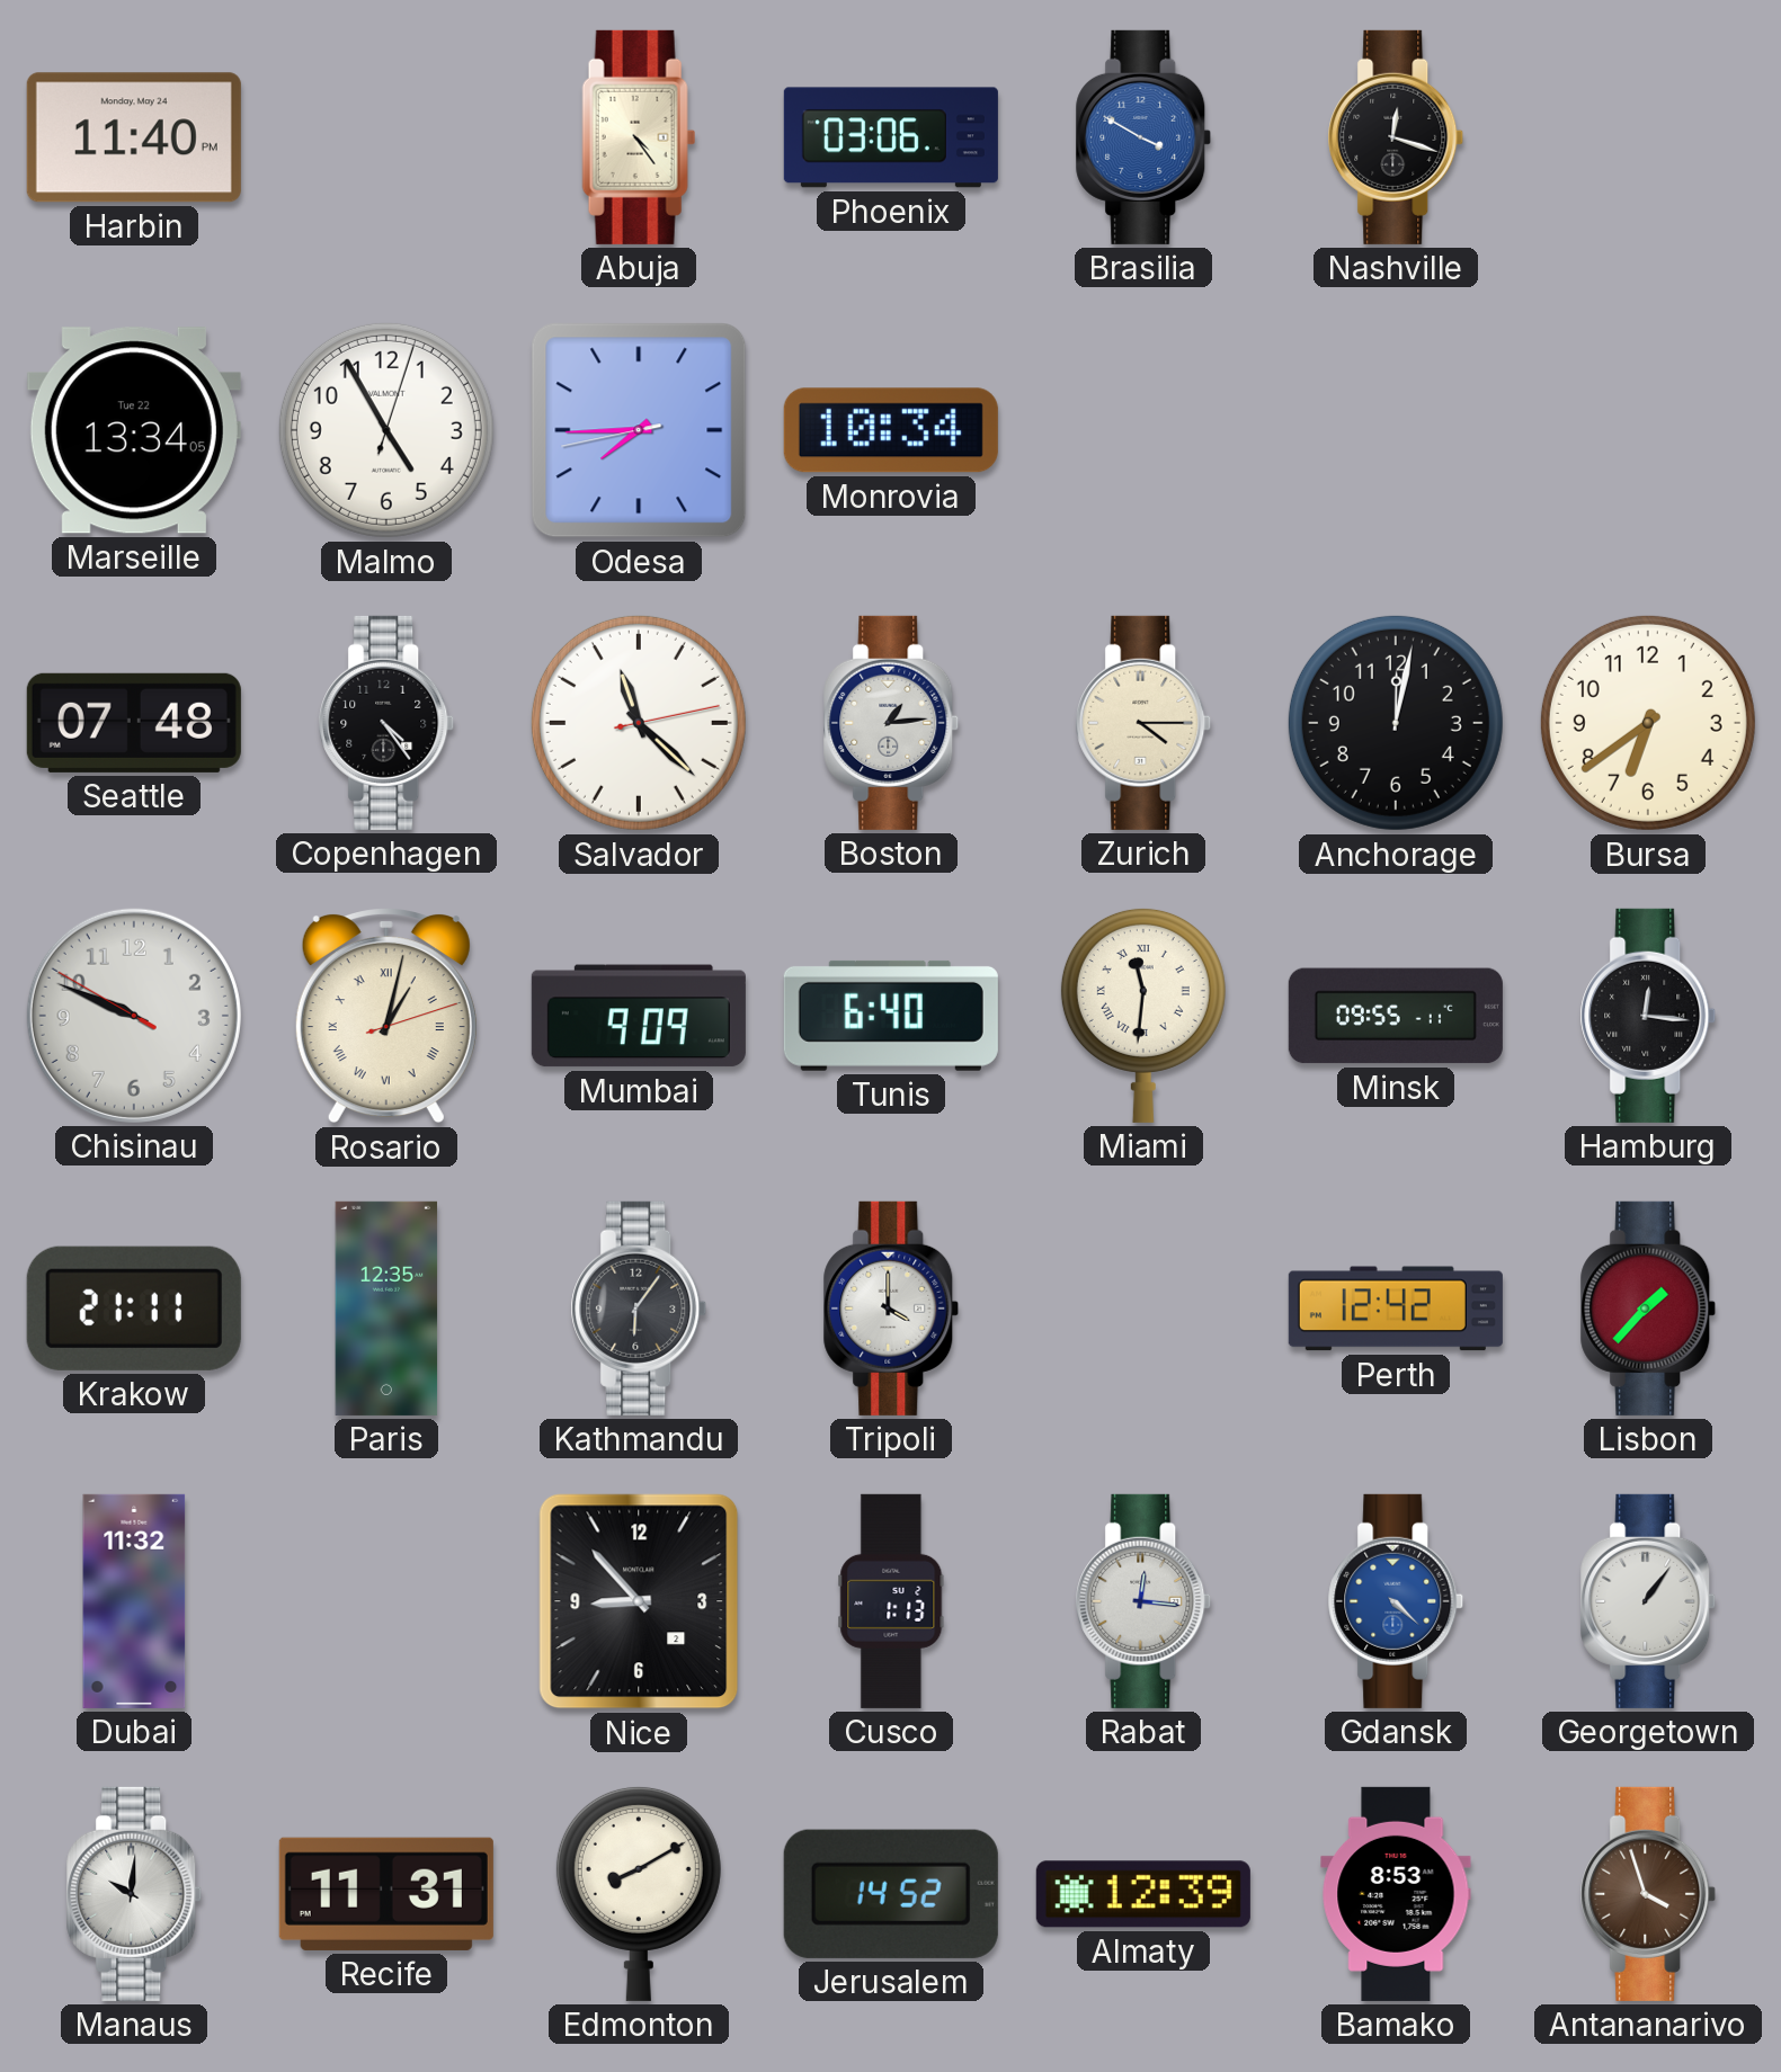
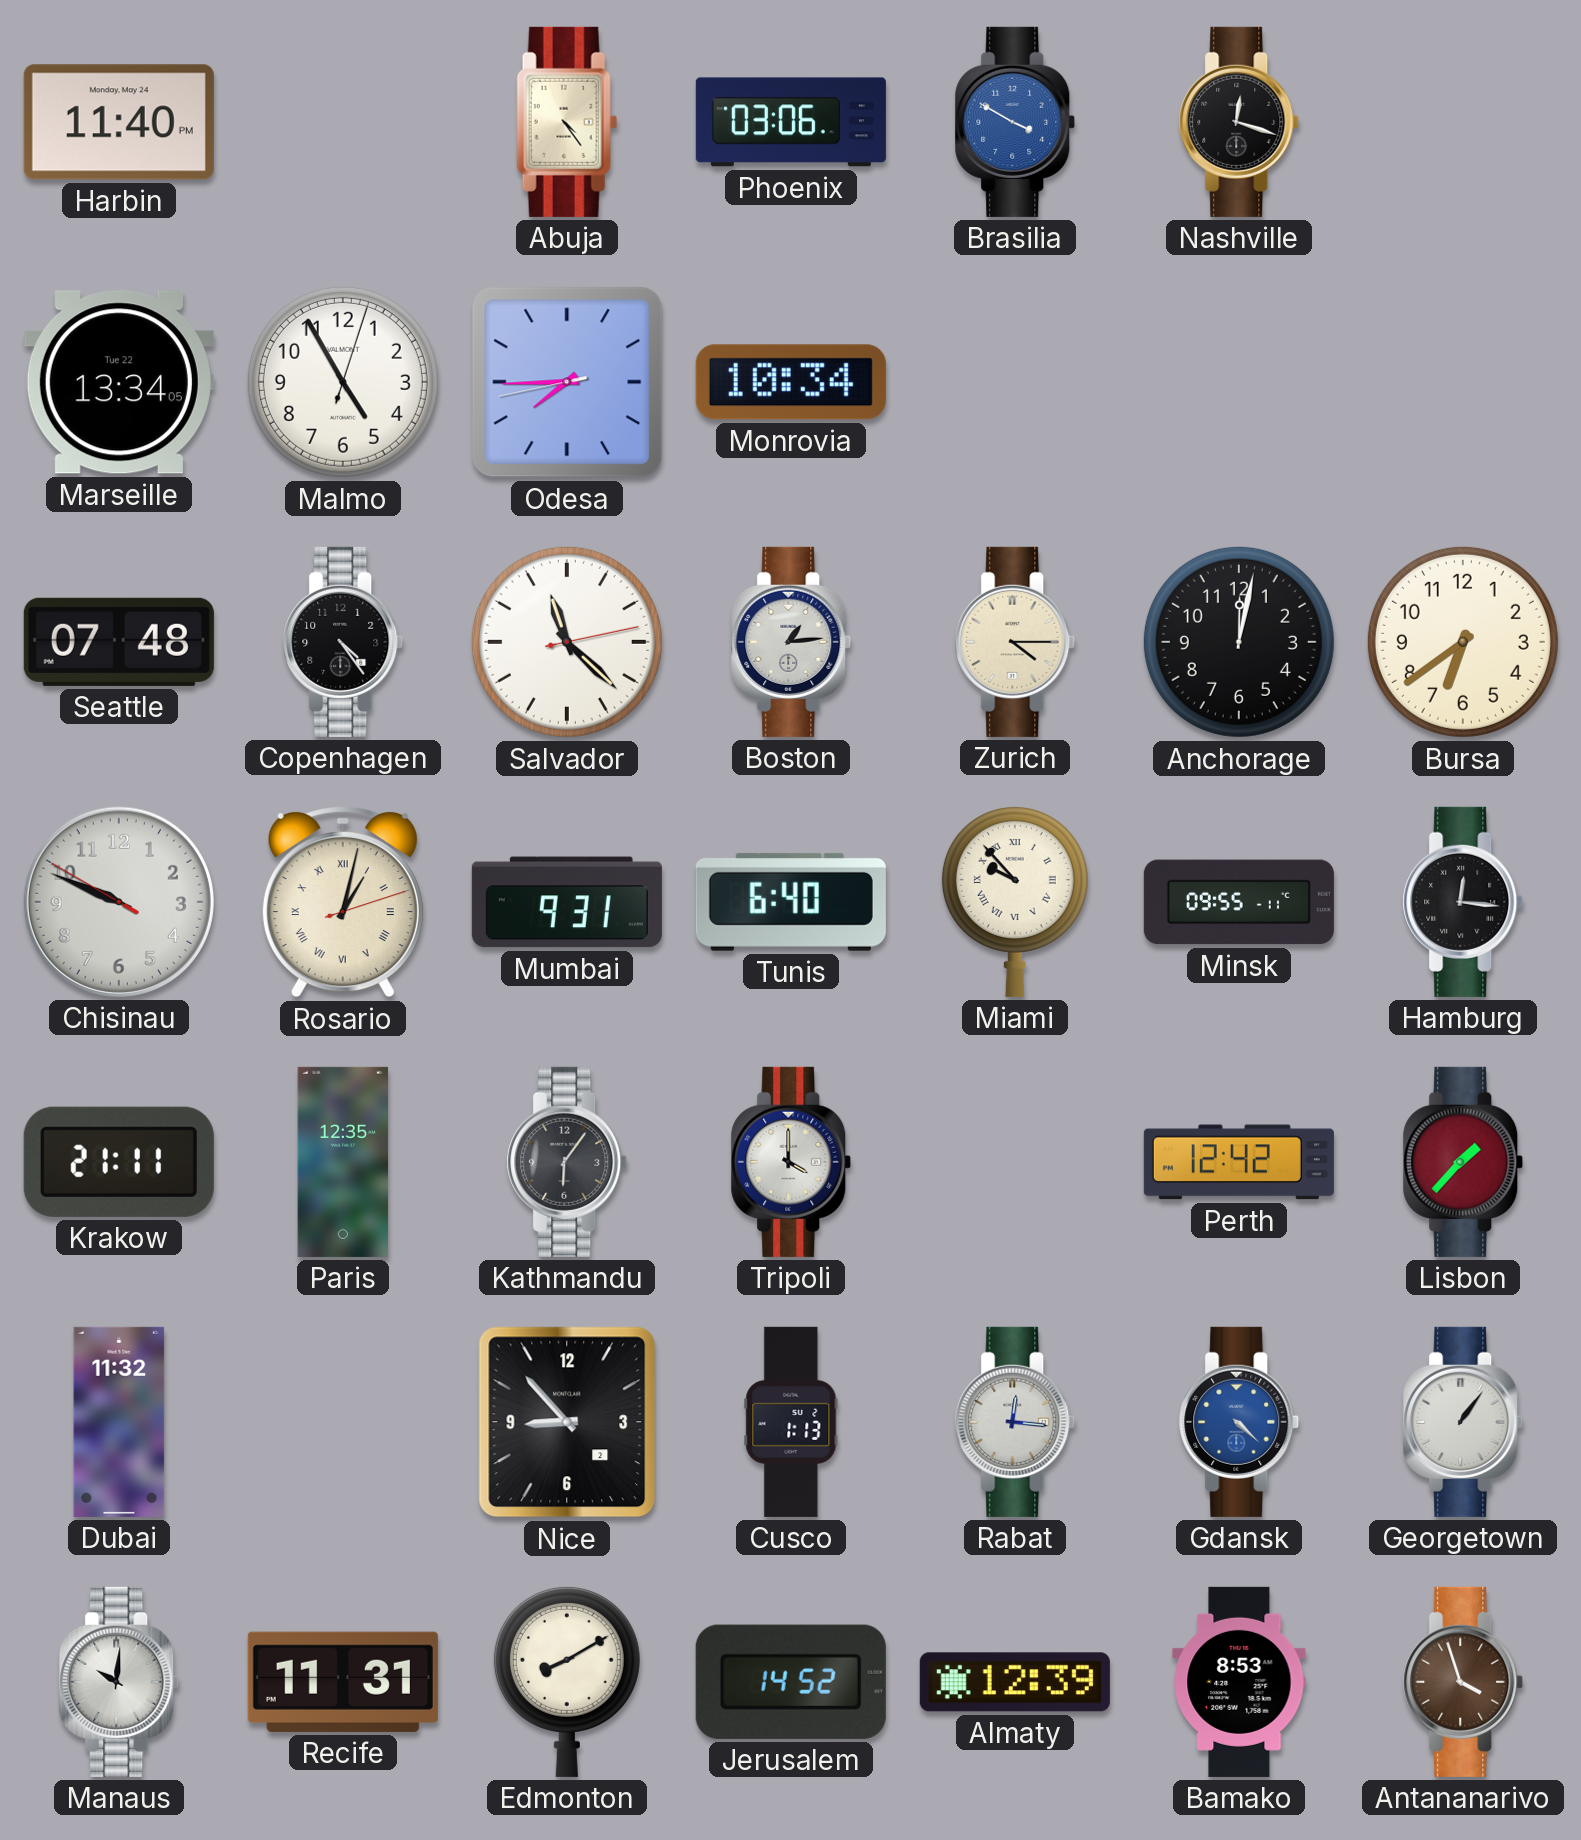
Mumbai: 9:09 -> 9:31
Miami: 11:31 -> 9:53
